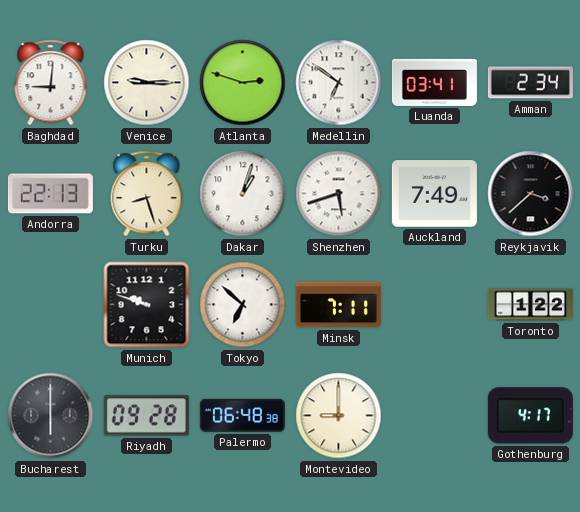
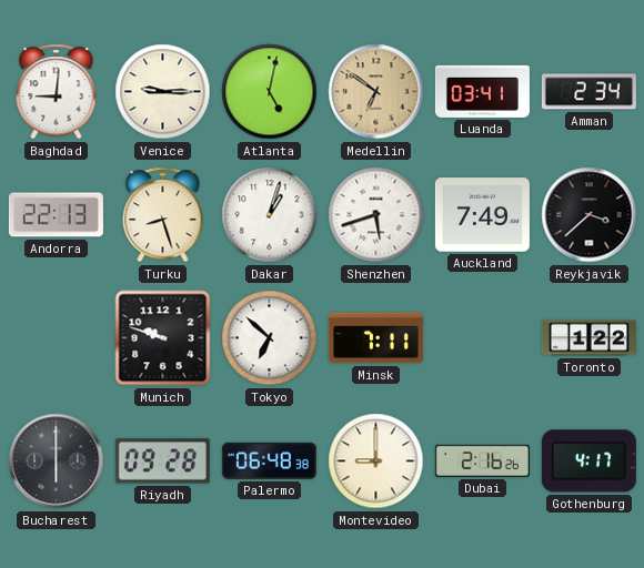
Atlanta: 2:48 -> 5:02
Medellin dial: white -> champagne
Dubai: none -> 2:16
